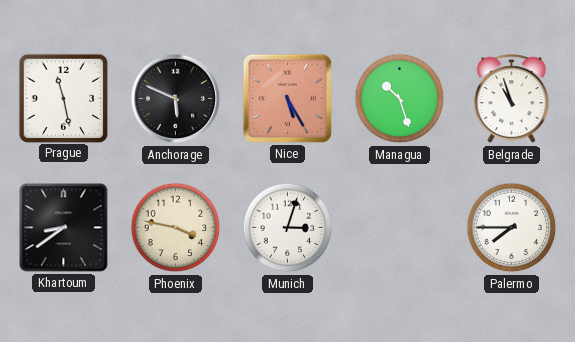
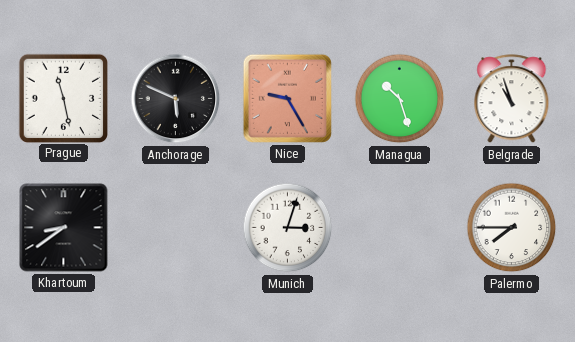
Nice: 5:25 -> 9:25
Phoenix: 3:47 -> none
